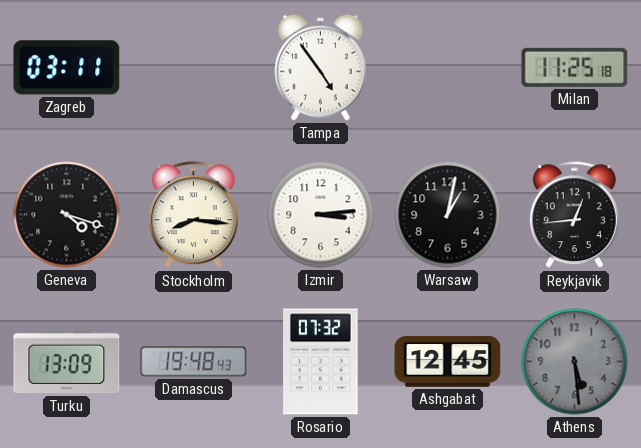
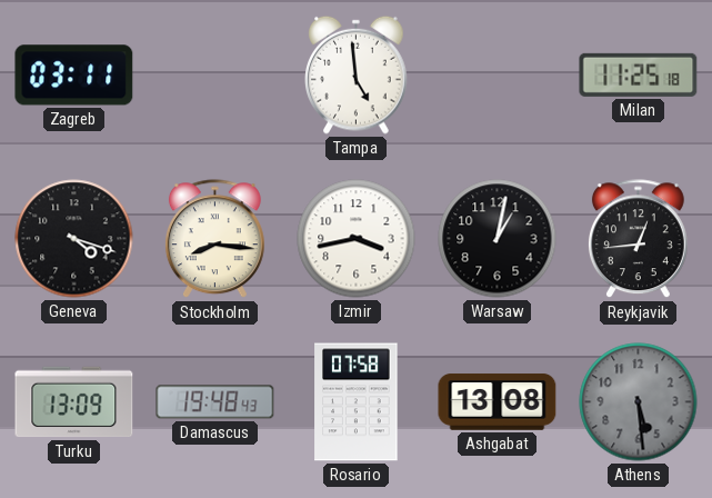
Tampa: 4:54 -> 4:59
Izmir: 3:14 -> 3:43
Rosario: 07:32 -> 07:58
Ashgabat: 12:45 -> 13:08
